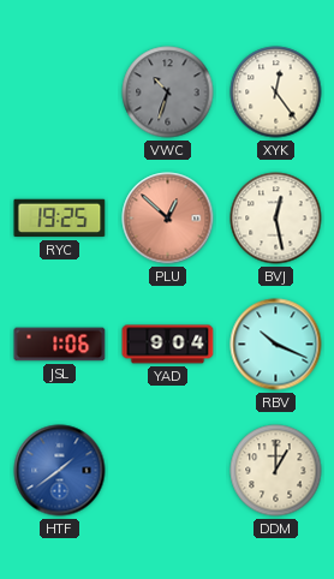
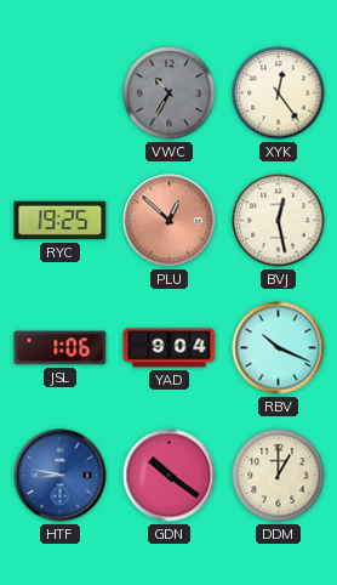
VWC: 10:33 -> 10:35
HTF: 1:39 -> 8:47
GDN: none -> 10:21
